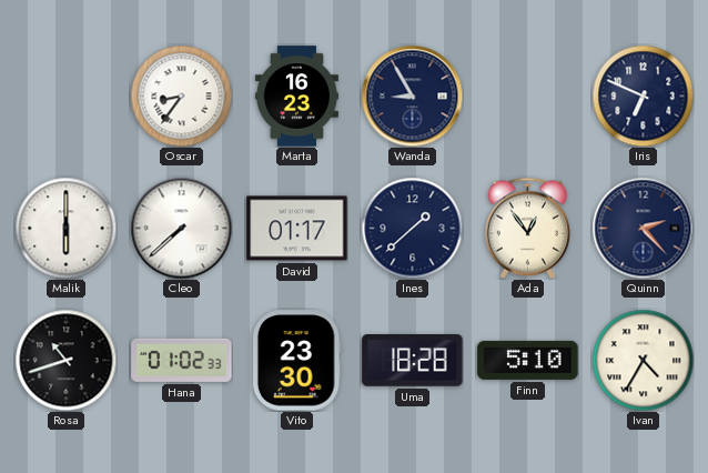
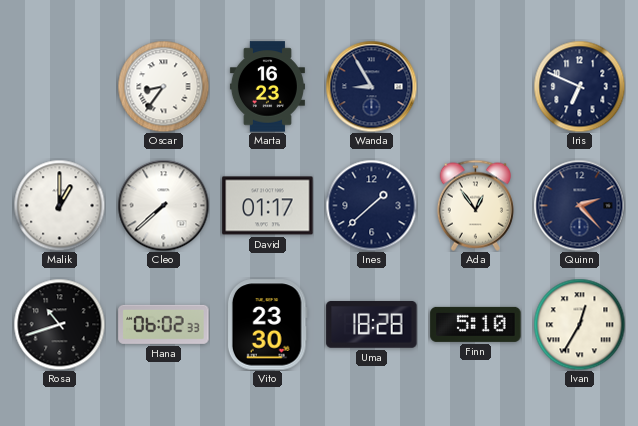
Malik: 6:00 -> 1:00
Hana: 01:02 -> 06:02
Ivan: 4:35 -> 12:35
